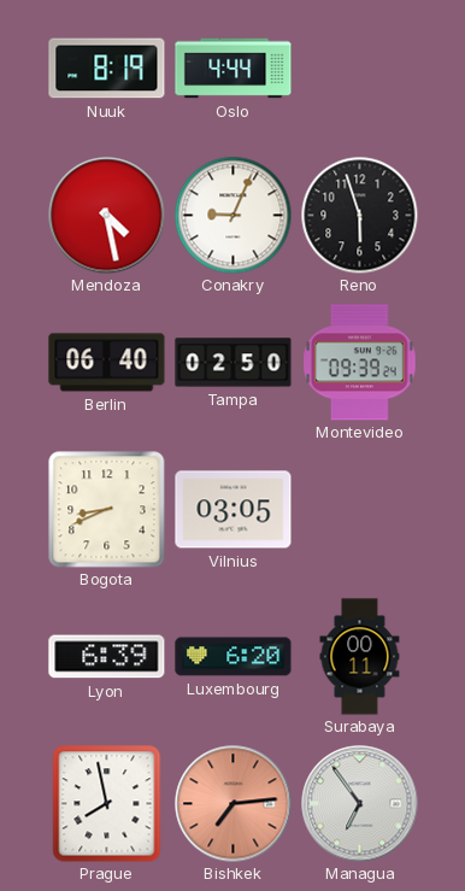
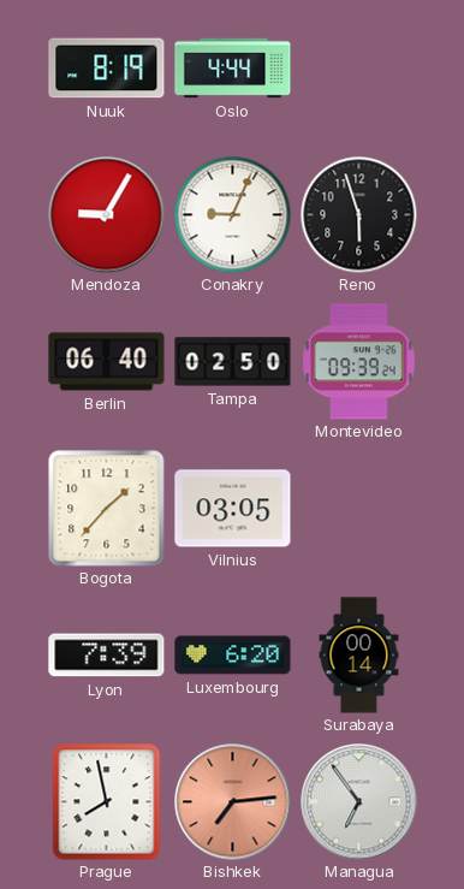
Mendoza: 4:28 -> 9:05
Bogota: 8:41 -> 1:37
Lyon: 6:39 -> 7:39
Surabaya: 00:11 -> 00:14
